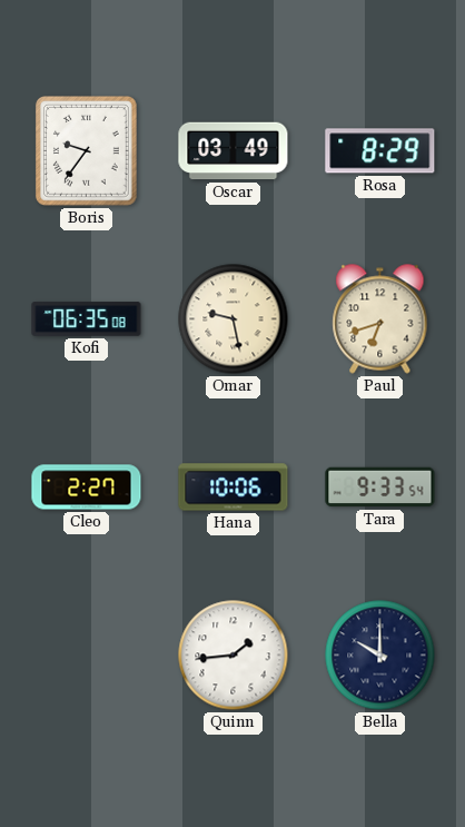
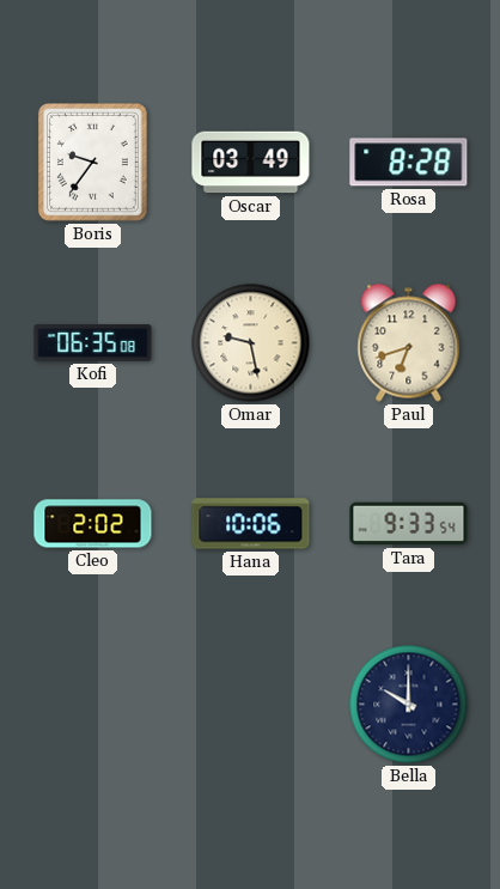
Rosa: 8:29 -> 8:28
Cleo: 2:27 -> 2:02
Quinn: 1:44 -> none
